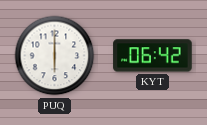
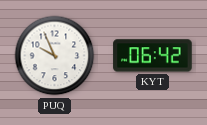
PUQ: 6:00 -> 9:56
